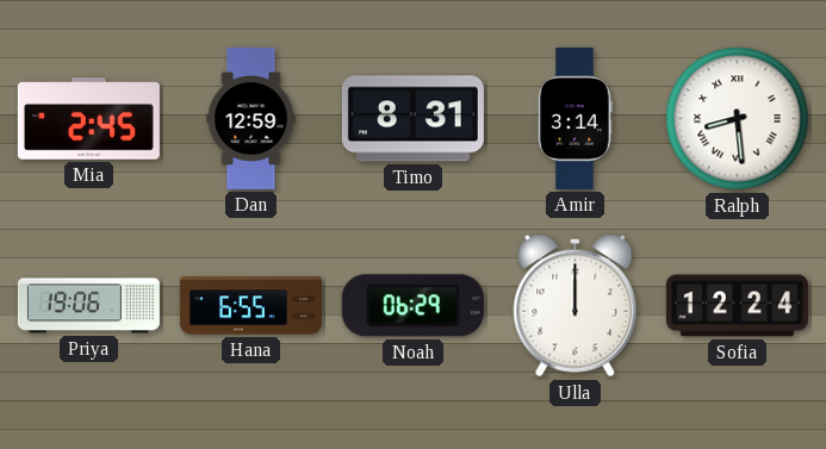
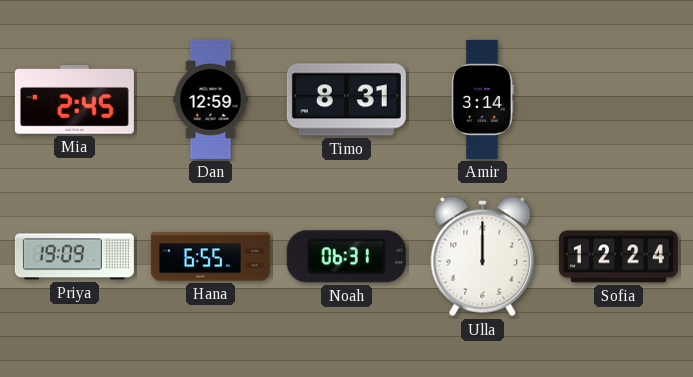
Ralph: 8:29 -> none
Priya: 19:06 -> 19:09
Noah: 06:29 -> 06:31
